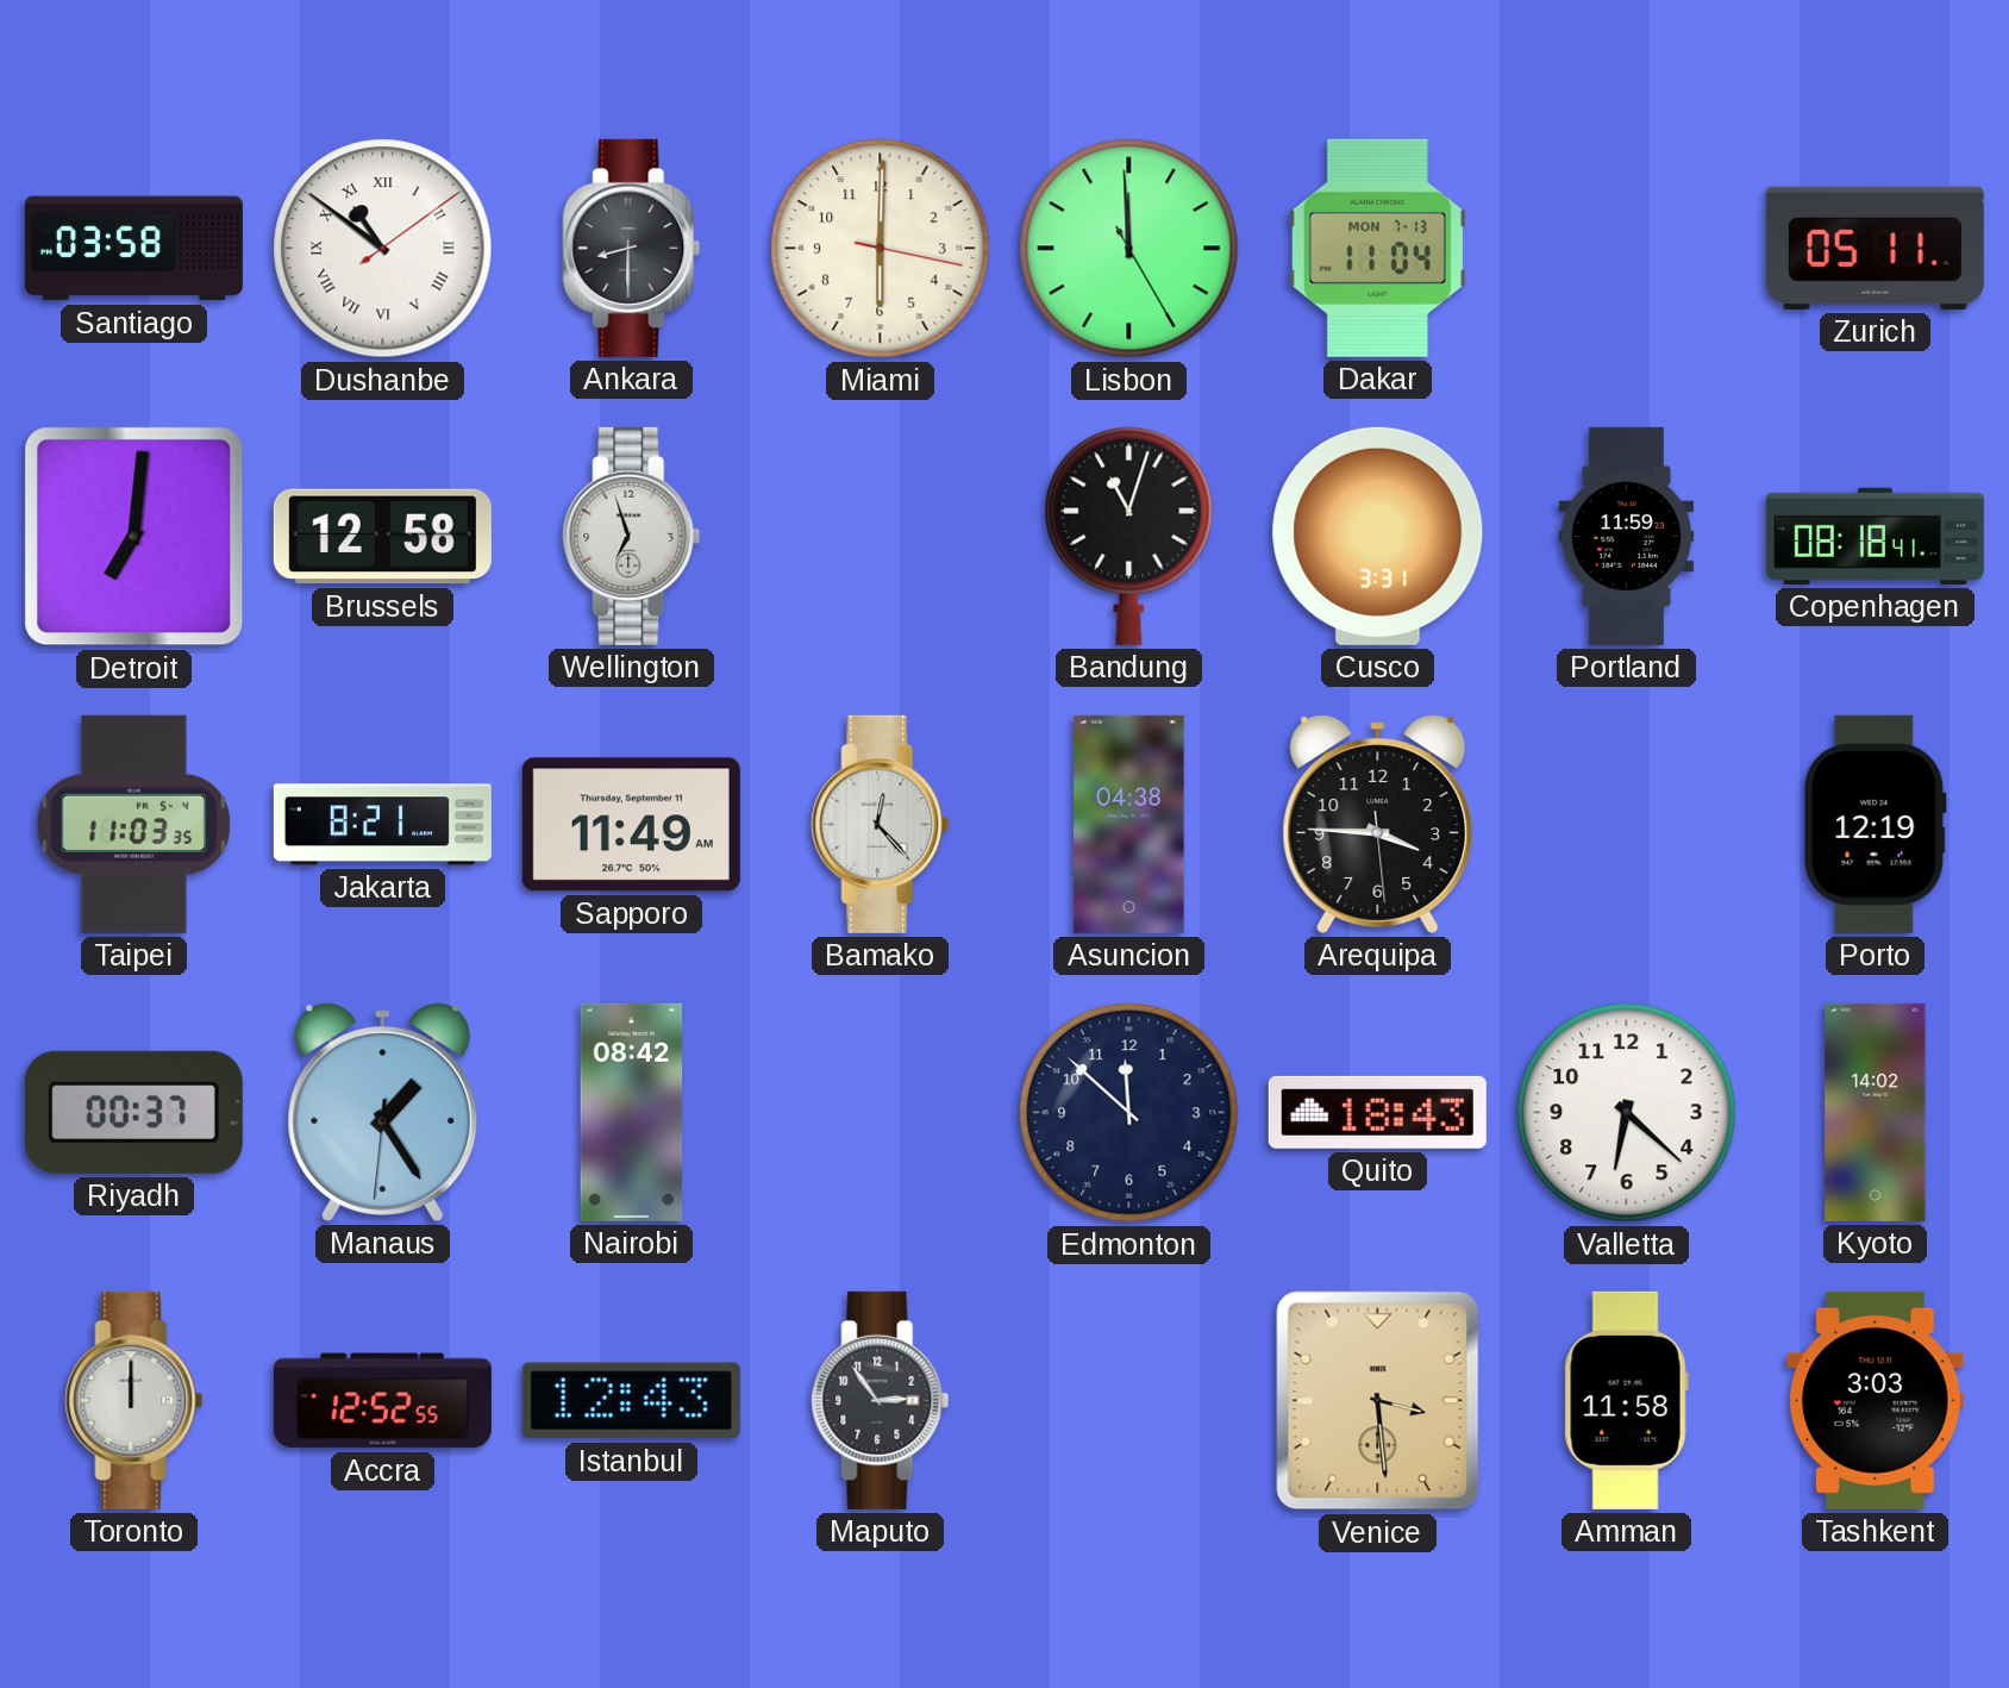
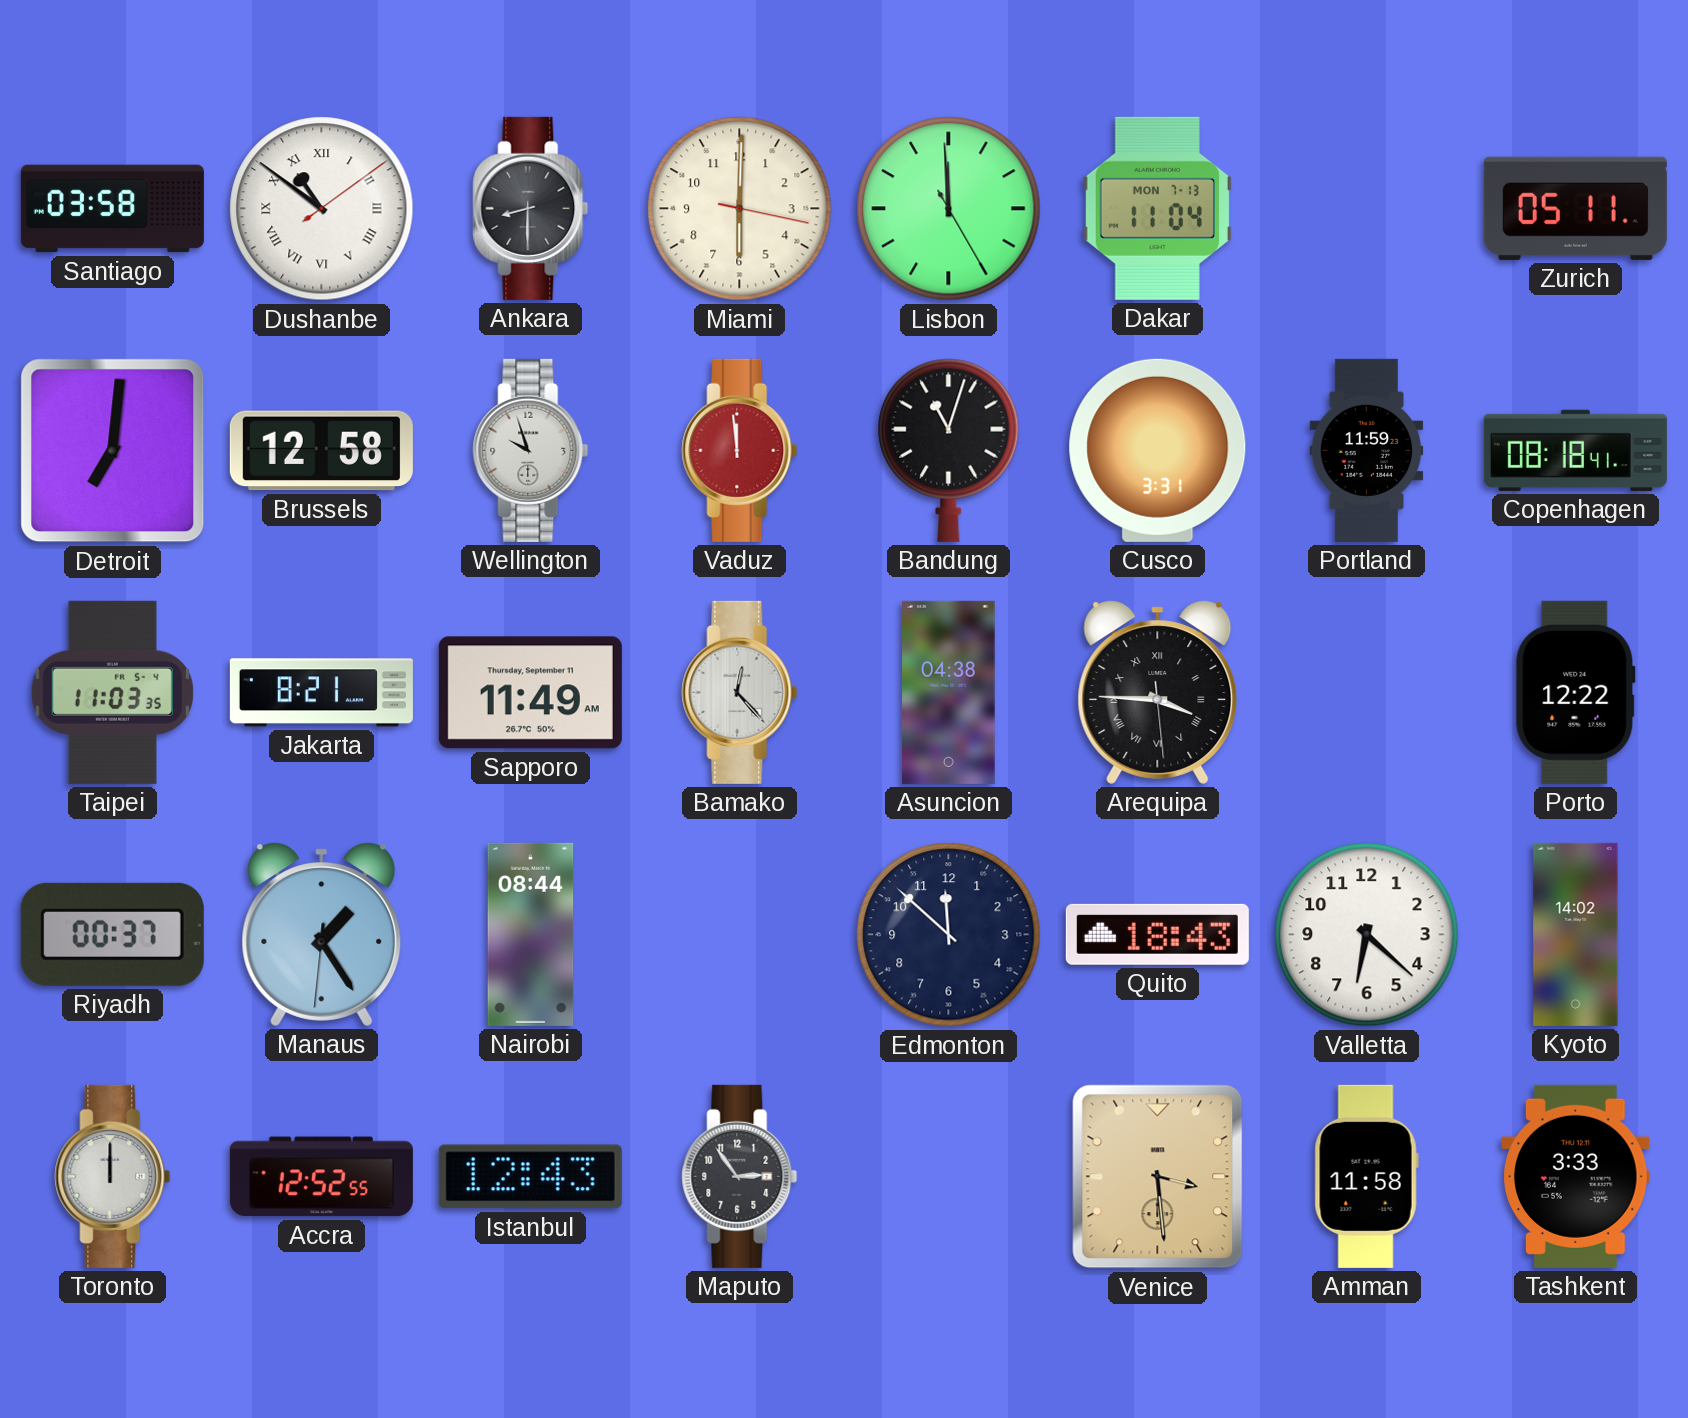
Wellington: 6:57 -> 9:57
Vaduz: none -> 11:59
Arequipa numerals: Arabic -> Roman
Porto: 12:19 -> 12:22
Nairobi: 08:42 -> 08:44
Tashkent: 3:03 -> 3:33
